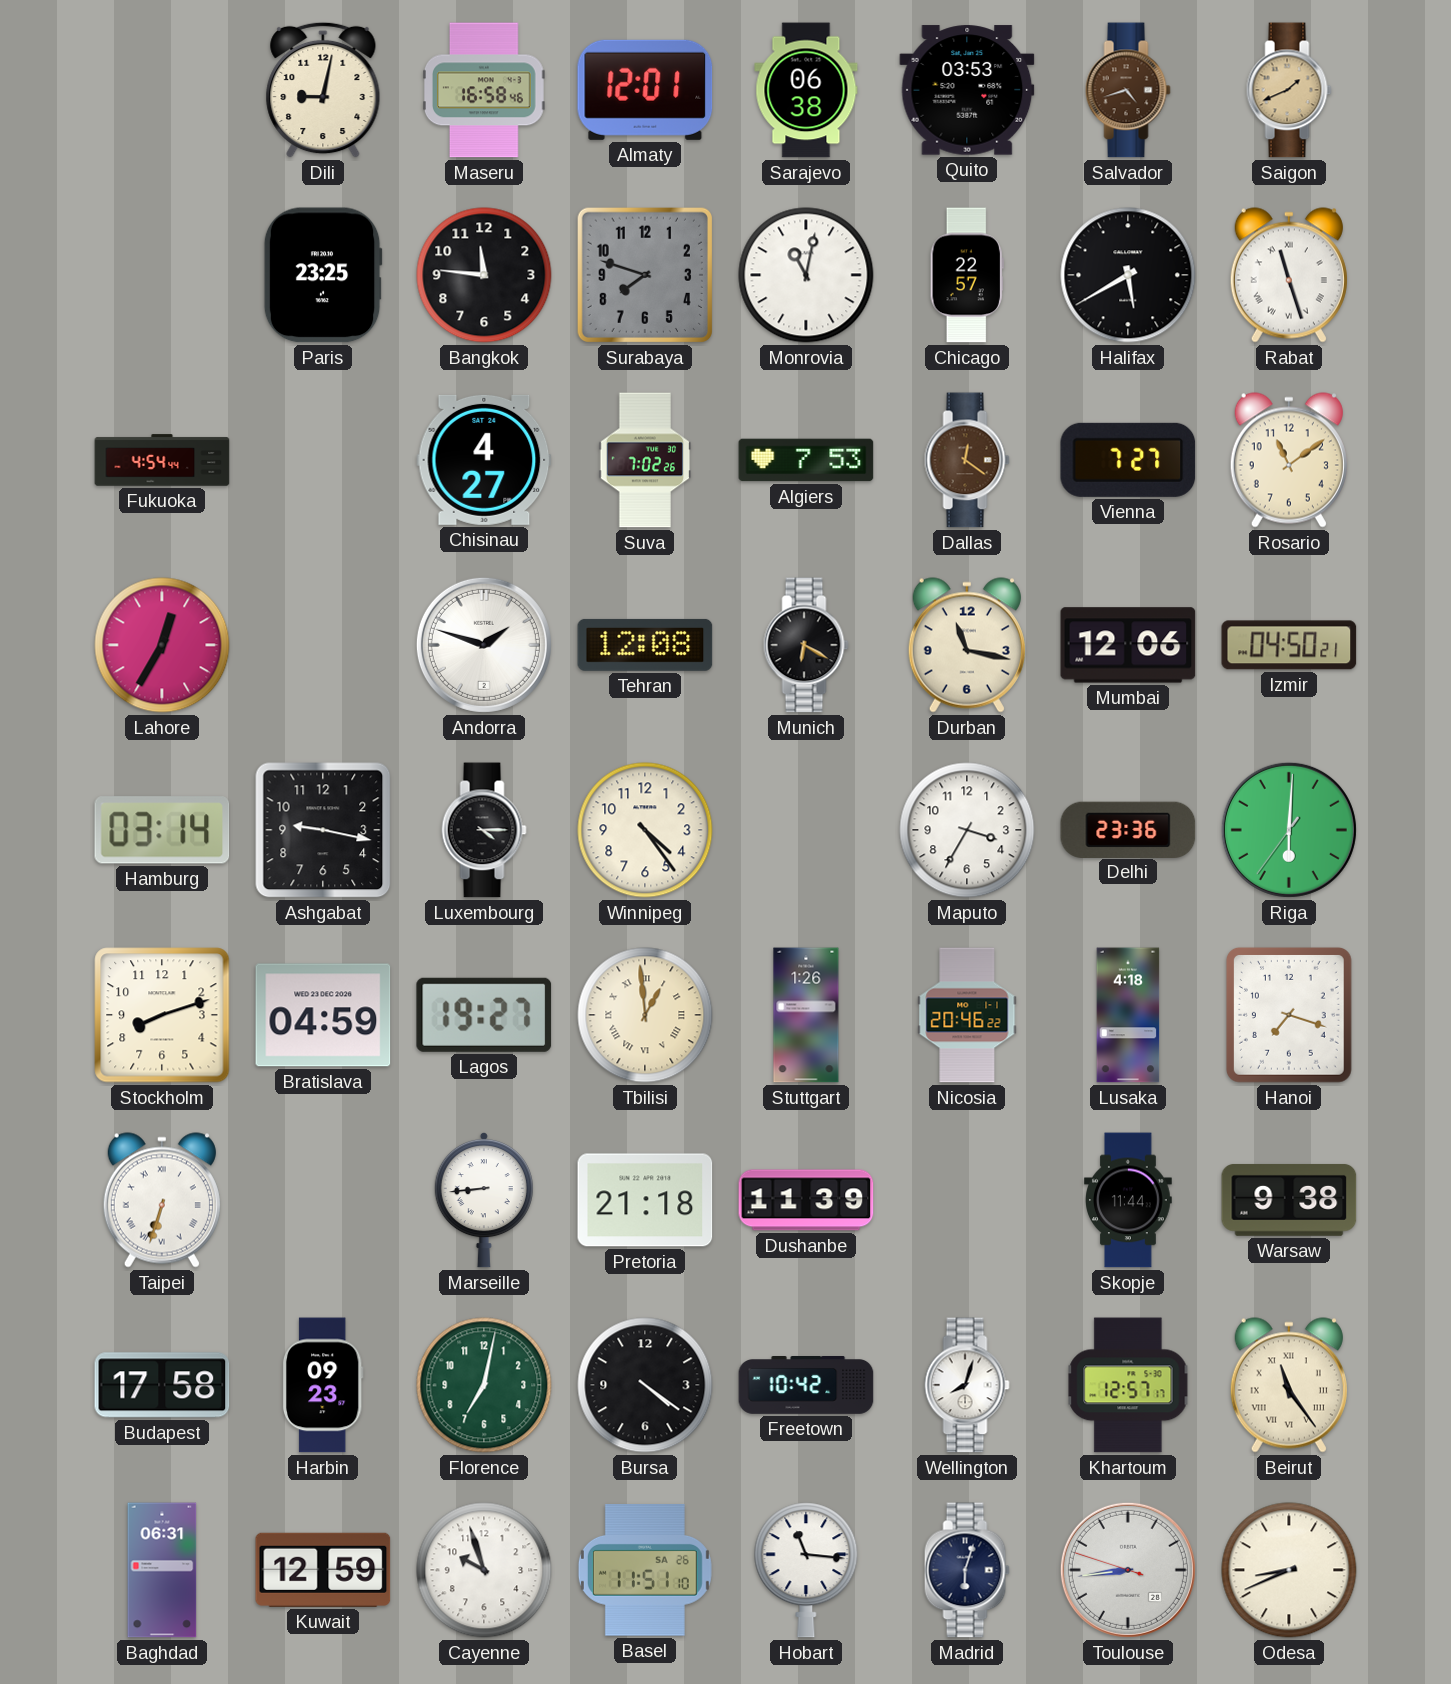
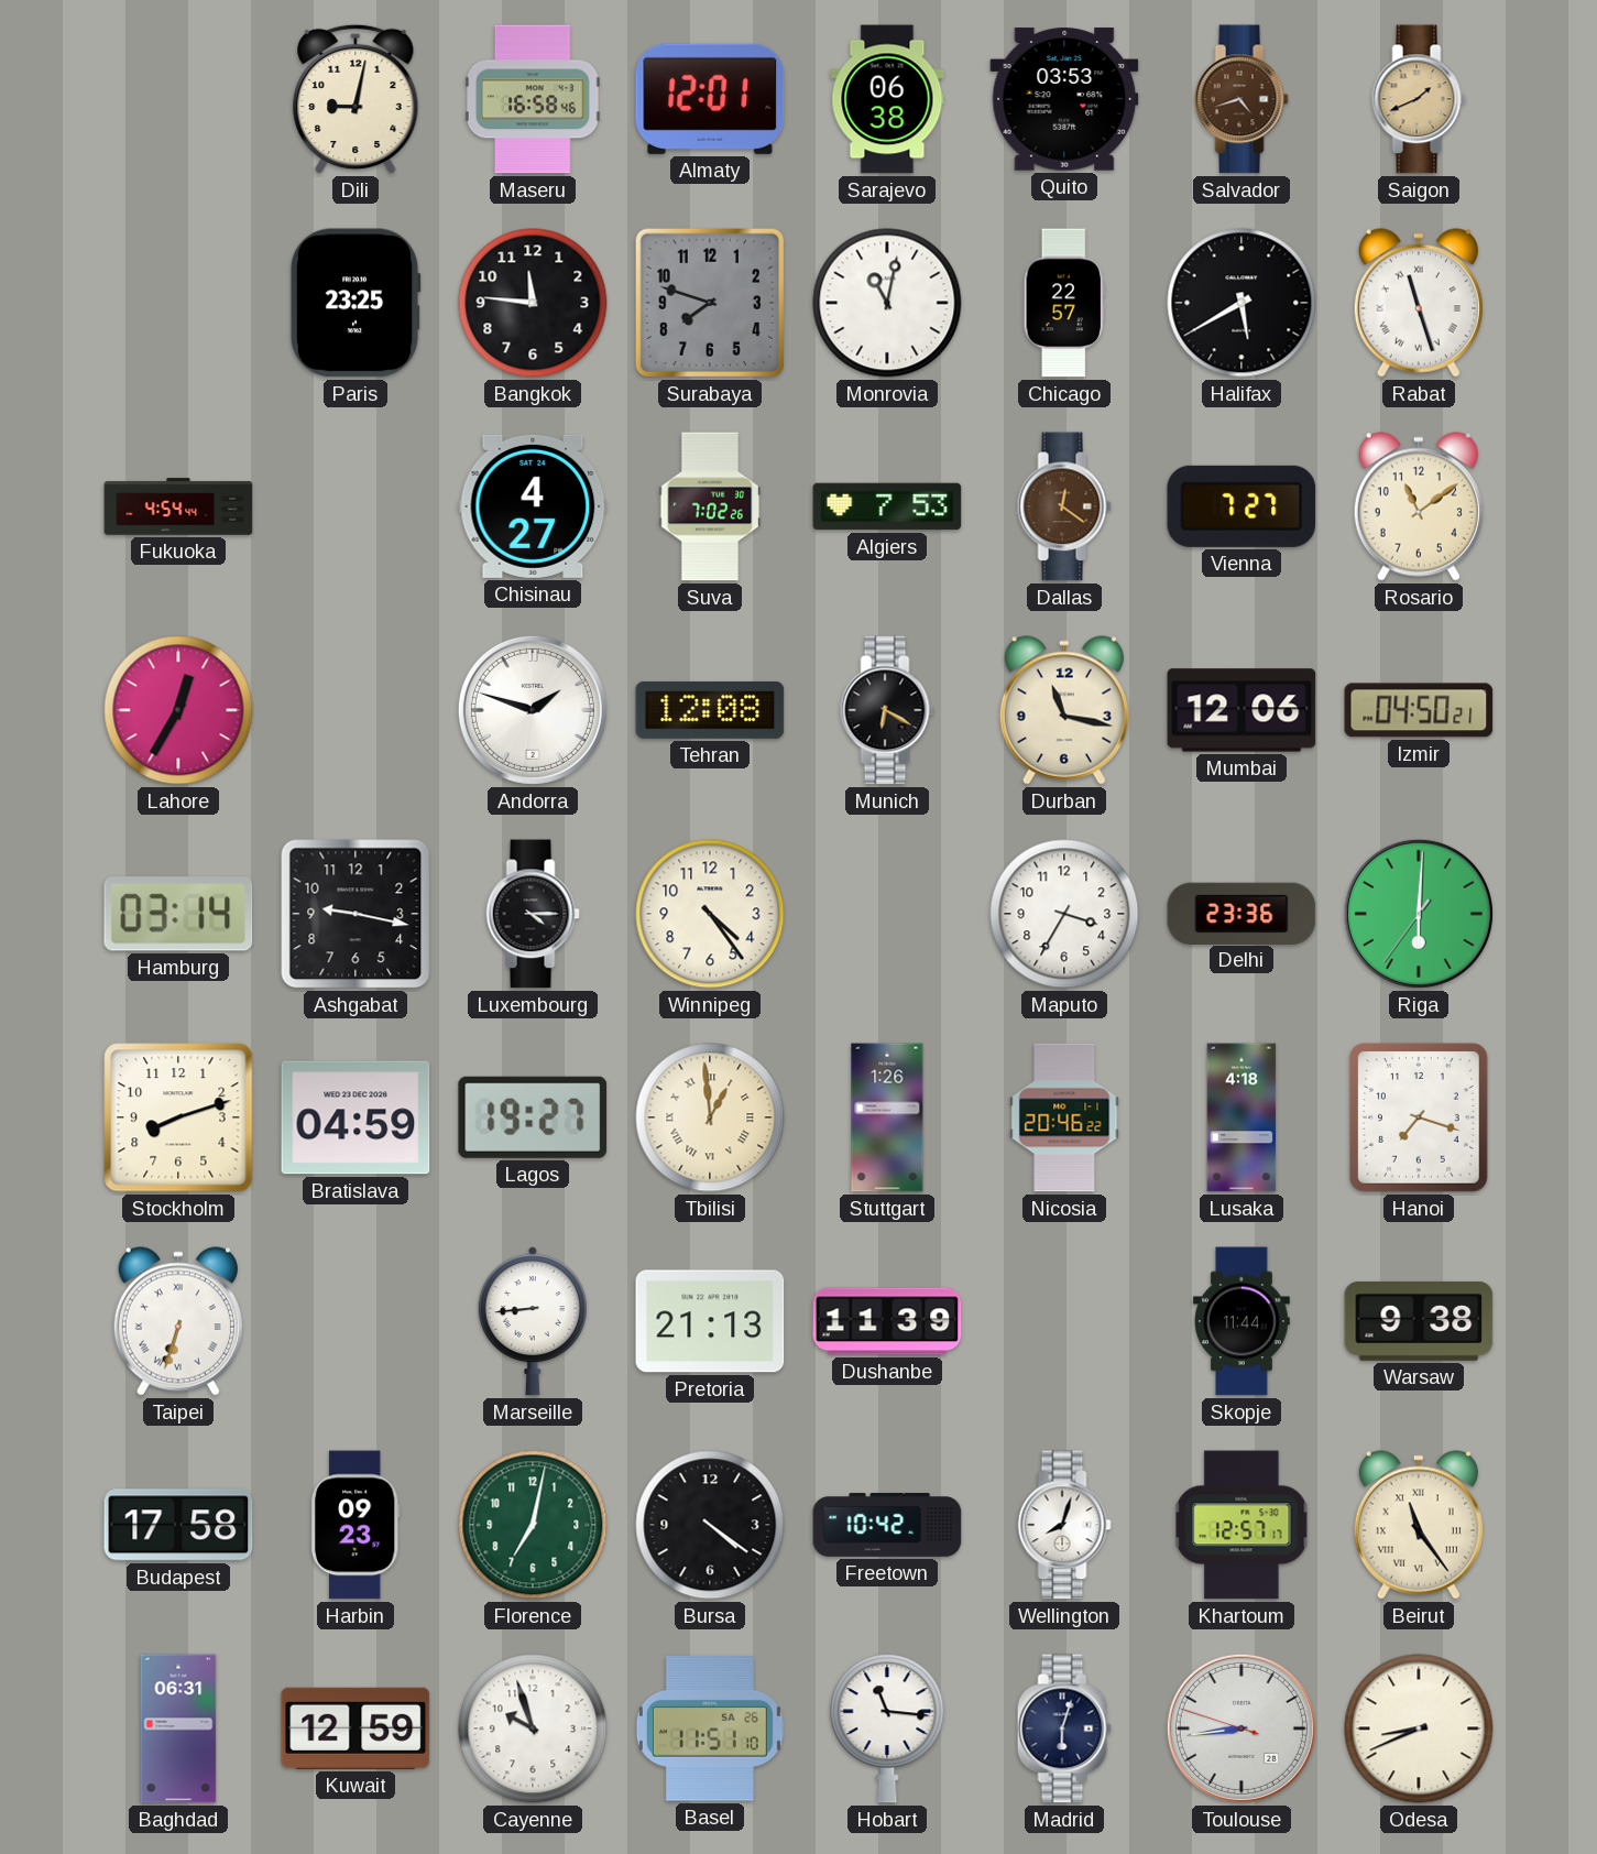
Pretoria: 21:18 -> 21:13
